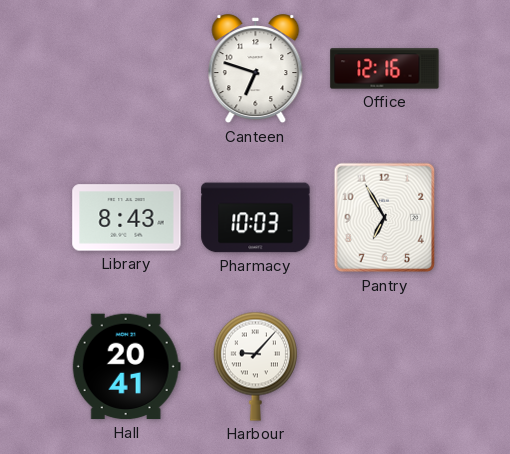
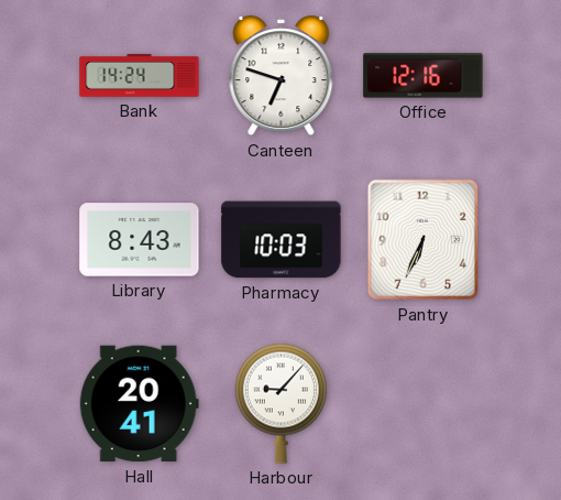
Bank: none -> 14:24
Pantry: 6:55 -> 6:34
